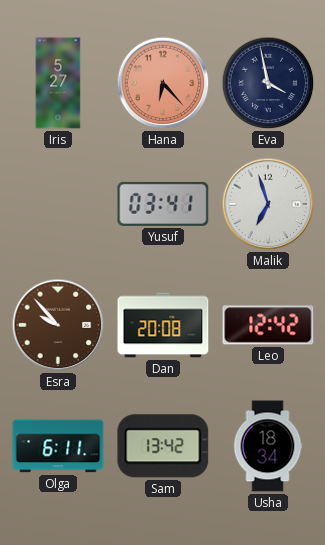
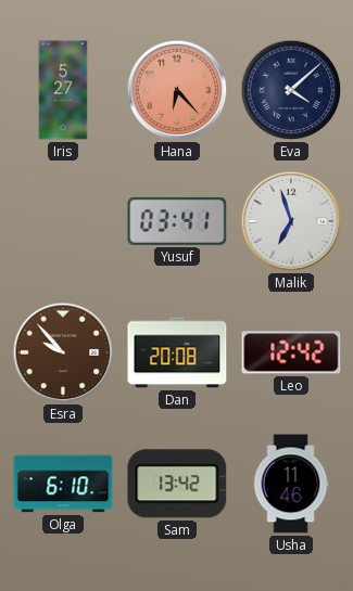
Eva: 3:58 -> 4:08
Olga: 6:11 -> 6:10
Usha: 18:34 -> 11:46
